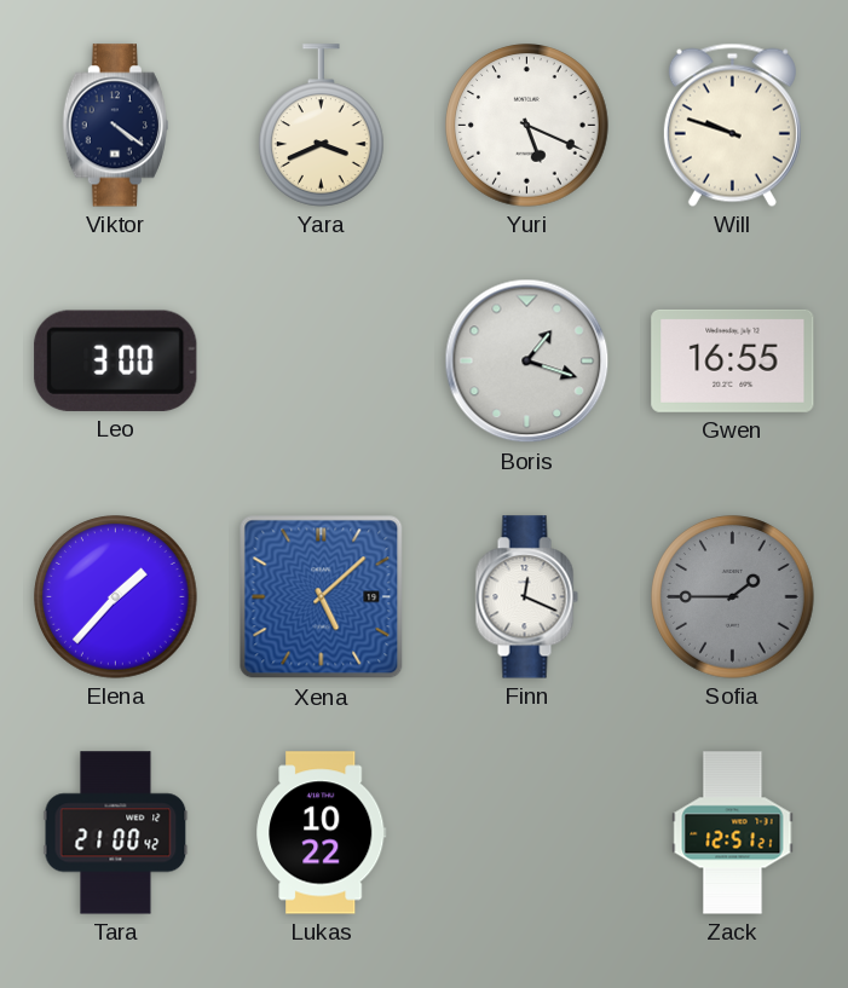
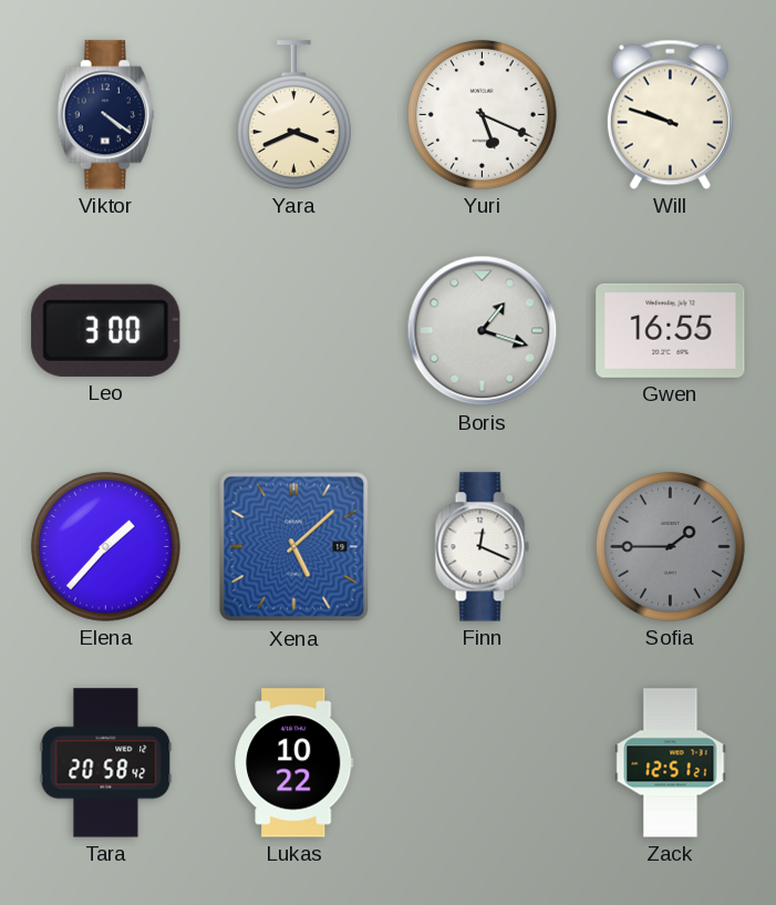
Tara: 21:00 -> 20:58
